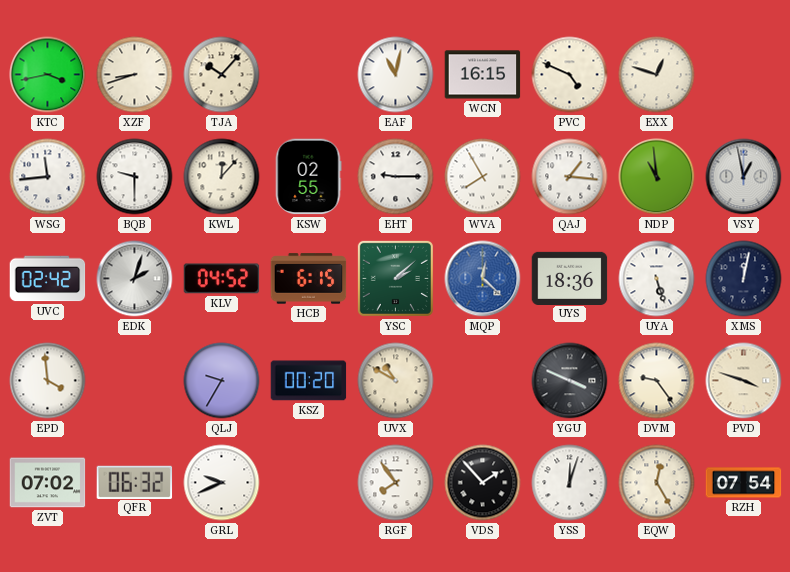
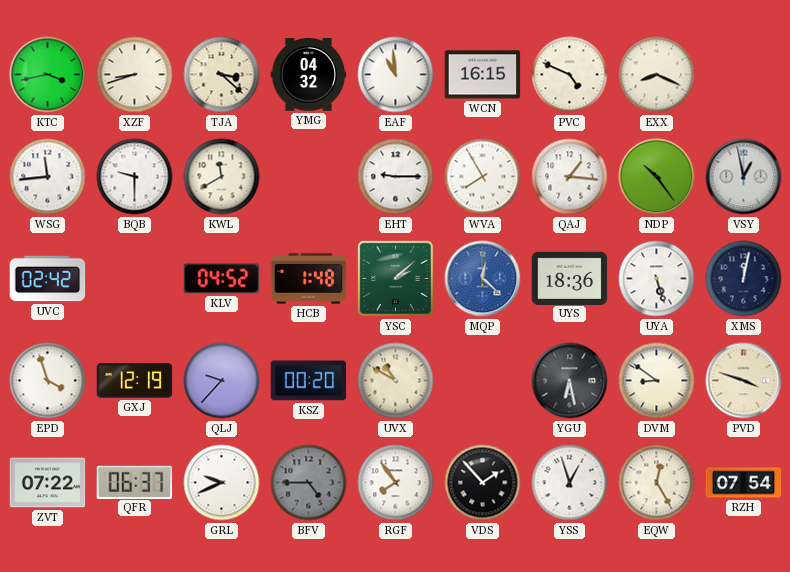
TJA: 10:07 -> 3:22
YMG: none -> 04:32
EAF: 11:02 -> 10:59
EXX: 12:48 -> 8:19
KWL: 12:07 -> 11:40
KSW: 02:55 -> none
NDP: 10:59 -> 10:24
EDK: 2:03 -> none
HCB: 6:15 -> 1:48
EPD: 3:59 -> 3:57
GXJ: none -> 12:19
QLJ: 9:35 -> 9:37
YGU: 3:49 -> 6:28
DVM: 9:24 -> 8:51
ZVT: 07:02 -> 07:22
QFR: 06:32 -> 06:37
BFV: none -> 4:45
YSS: 12:03 -> 12:57
